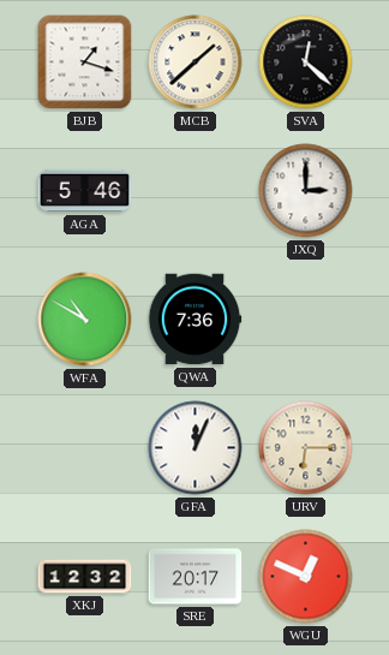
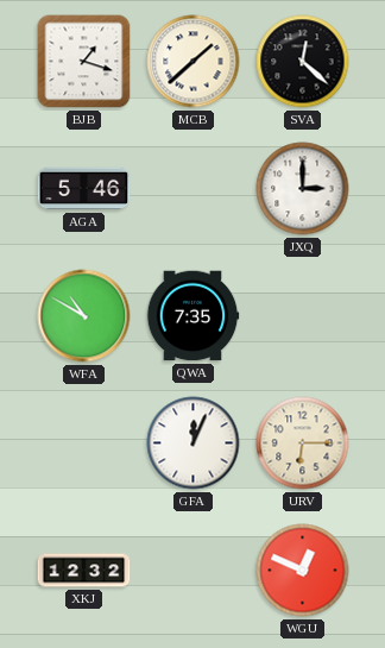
QWA: 7:36 -> 7:35
SRE: 20:17 -> none
